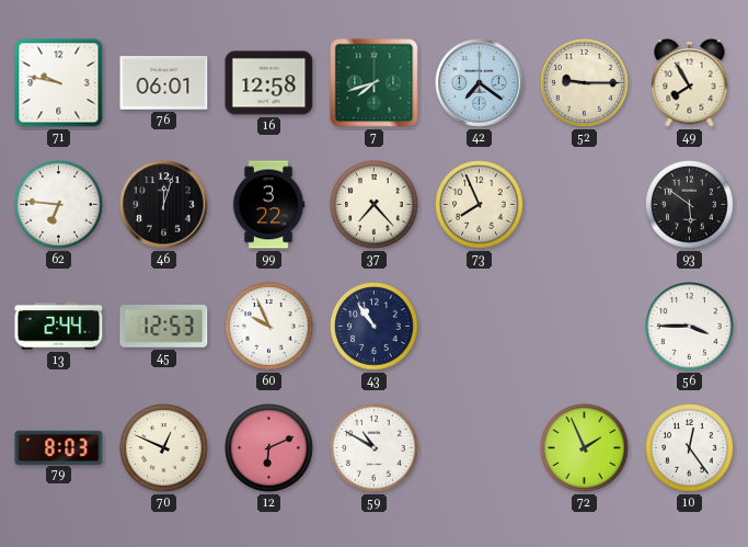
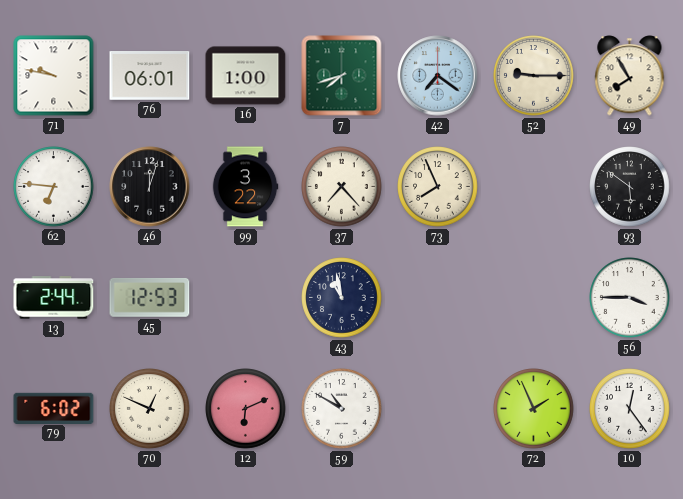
16: 12:58 -> 1:00
60: 9:56 -> none
43: 10:54 -> 10:58
79: 8:03 -> 6:02
